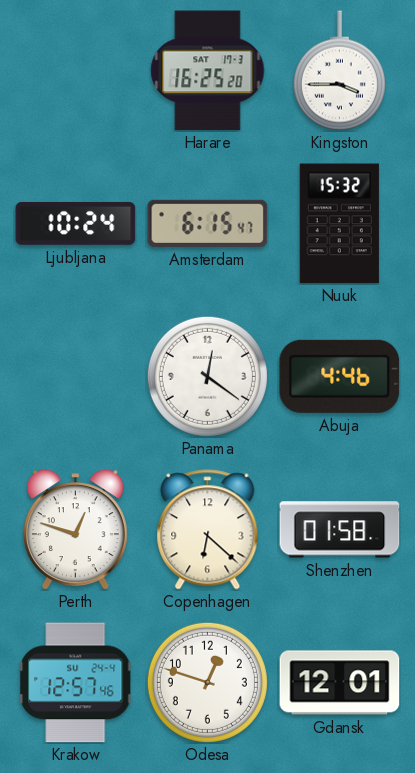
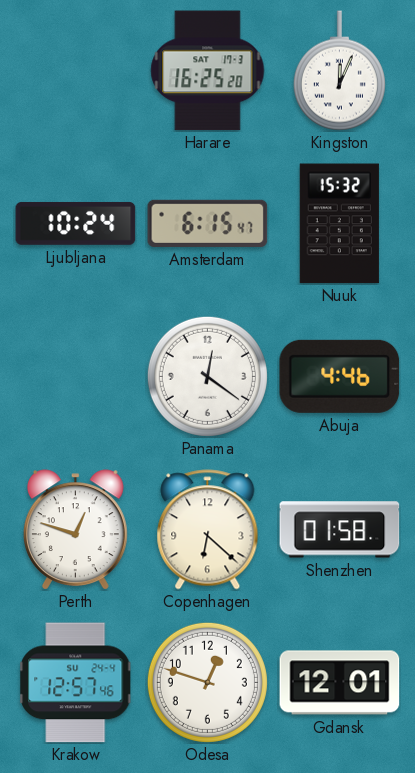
Kingston: 3:45 -> 12:04
